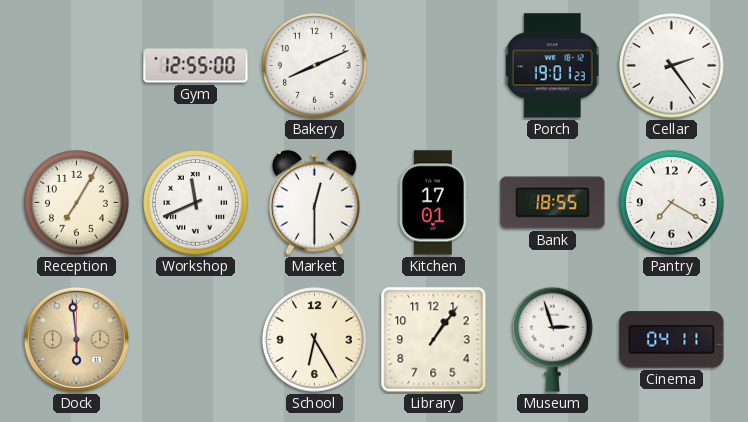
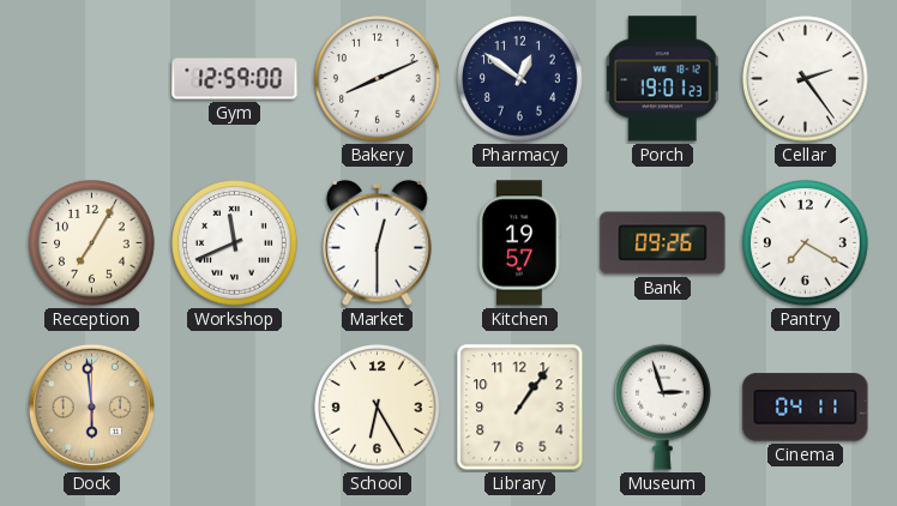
Gym: 12:55 -> 12:59
Pharmacy: none -> 12:51
Kitchen: 17:01 -> 19:57
Bank: 18:55 -> 09:26
